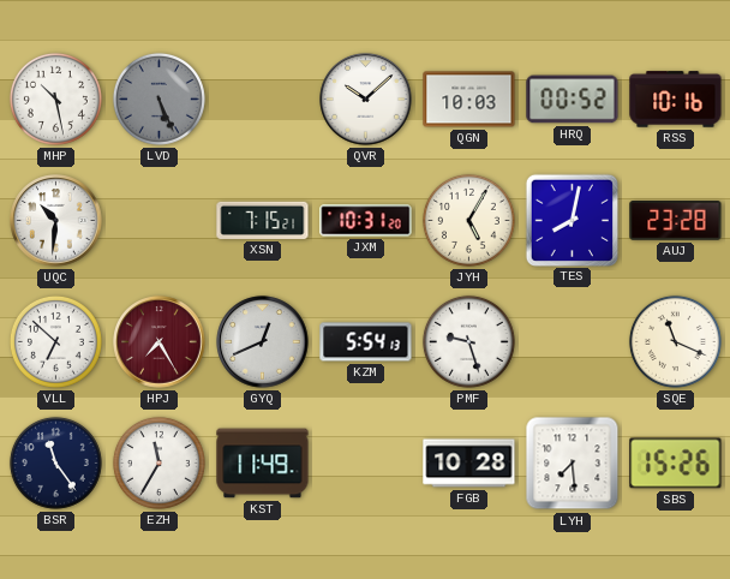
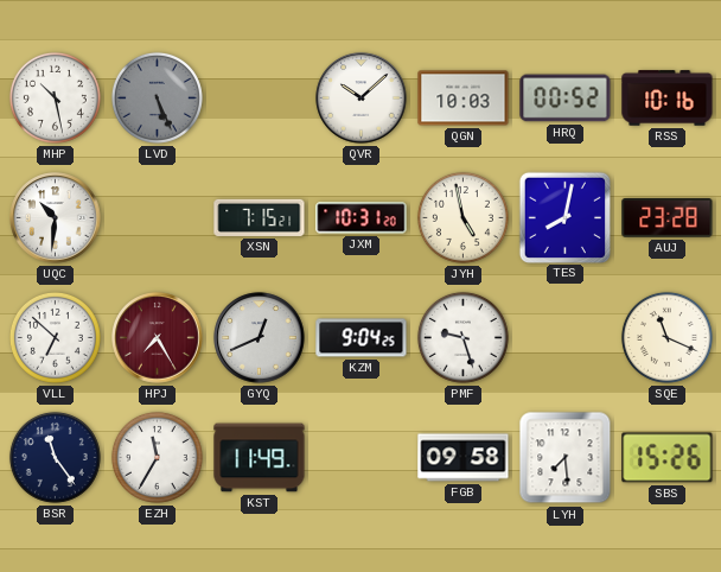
JYH: 5:05 -> 4:58
KZM: 5:54 -> 9:04
FGB: 10:28 -> 09:58
